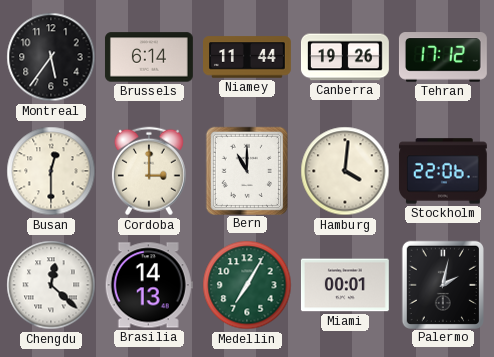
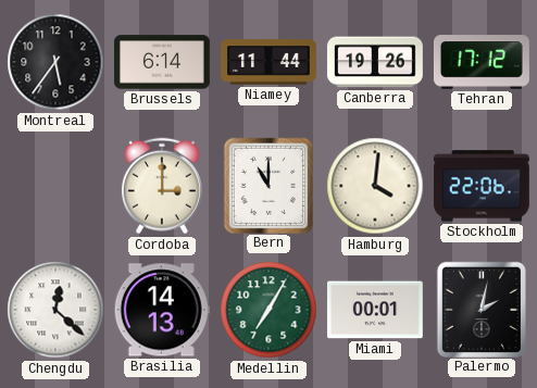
Busan: 12:30 -> none
